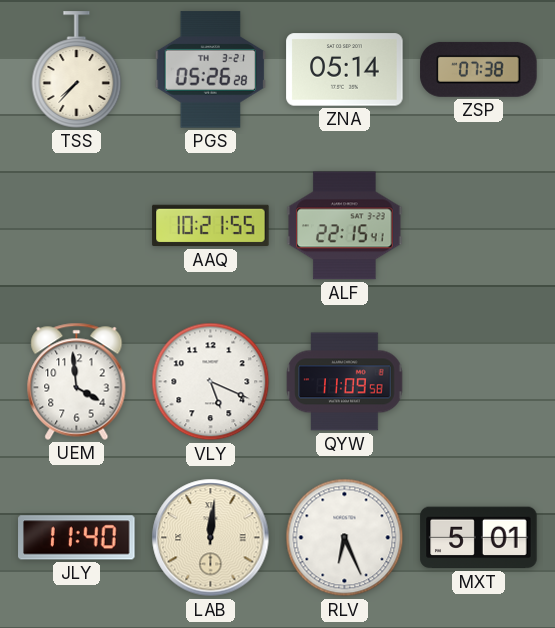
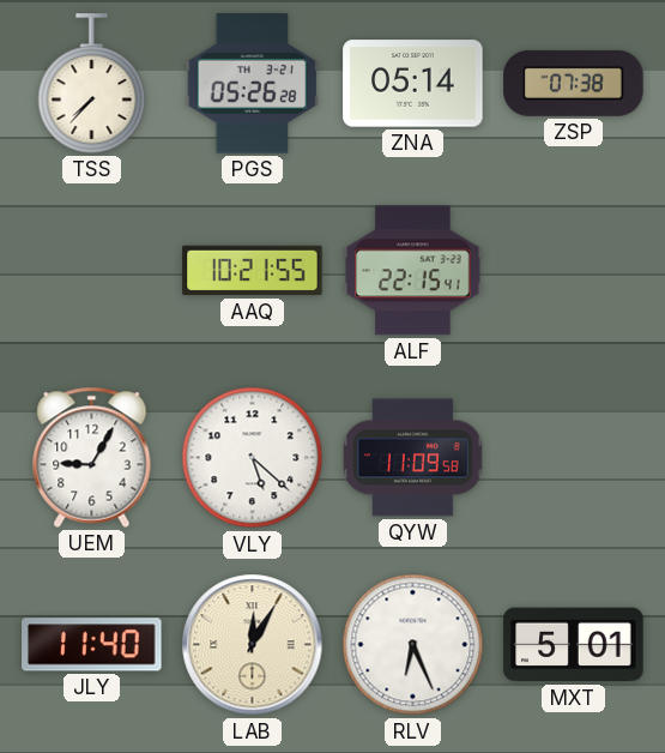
UEM: 3:59 -> 9:05
VLY: 5:19 -> 5:22
LAB: 12:01 -> 12:05
